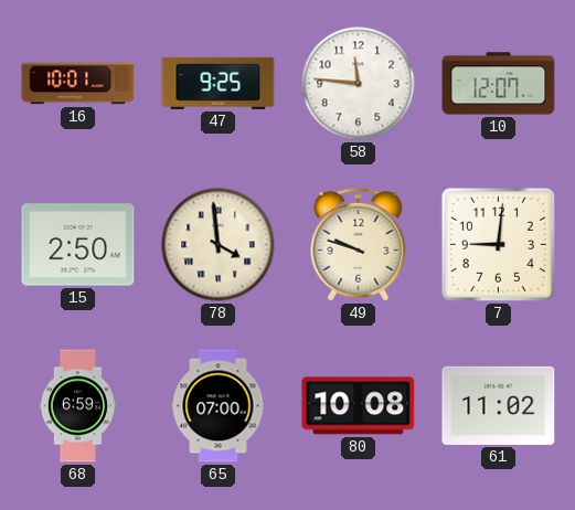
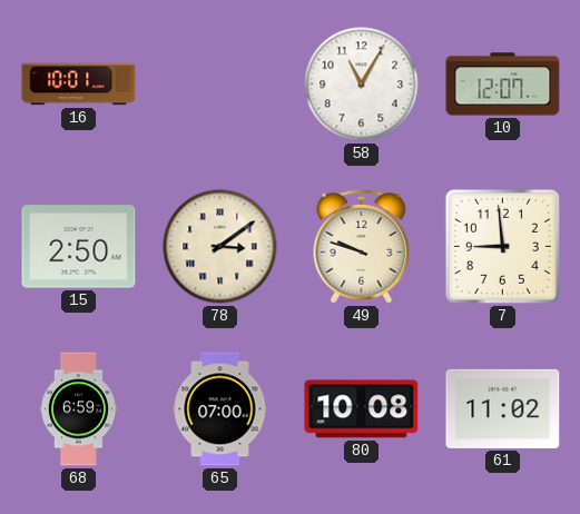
47: 9:25 -> none
58: 11:46 -> 11:05
78: 3:59 -> 3:09
7: 9:01 -> 8:59
